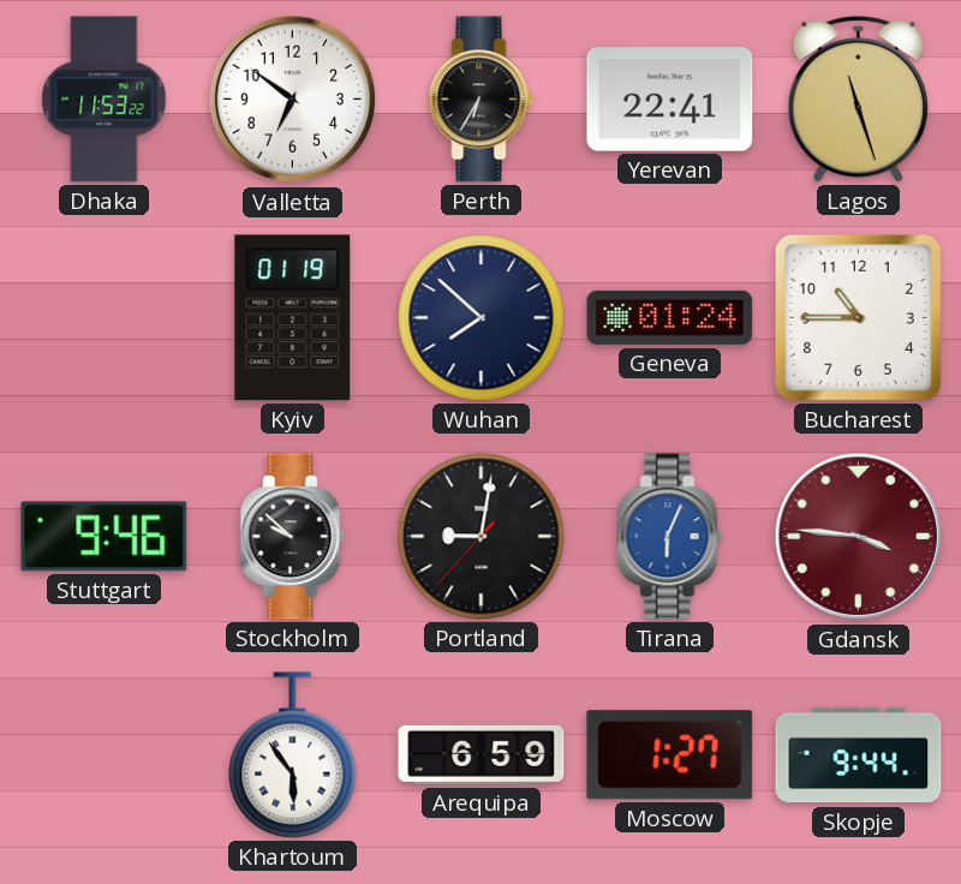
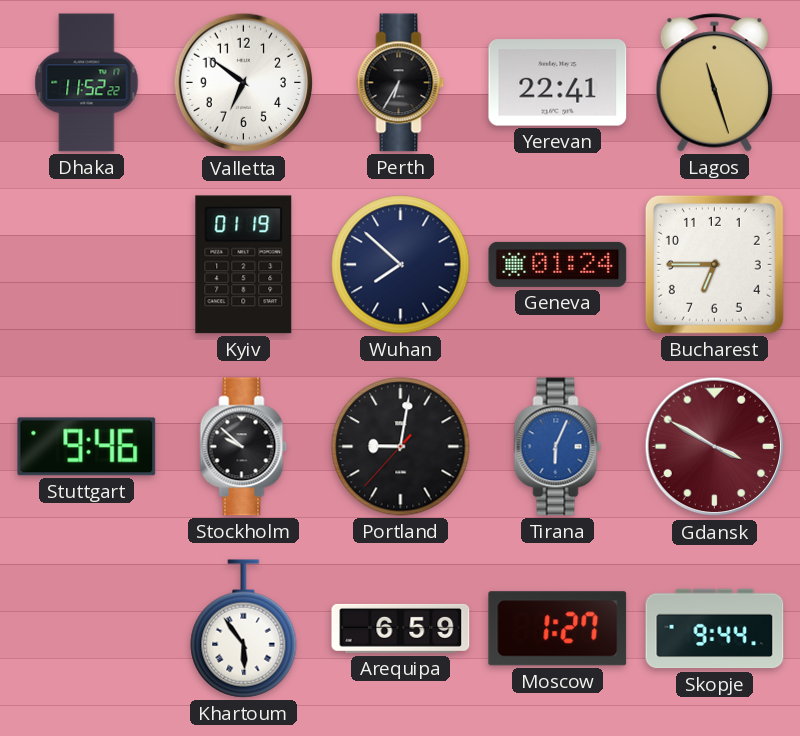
Dhaka: 11:53 -> 11:52
Bucharest: 10:45 -> 6:45
Gdansk: 3:46 -> 3:50
